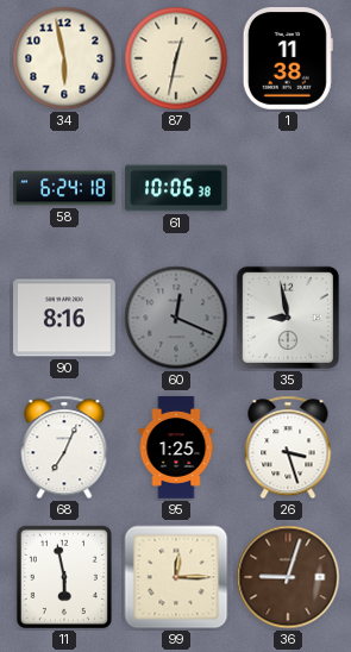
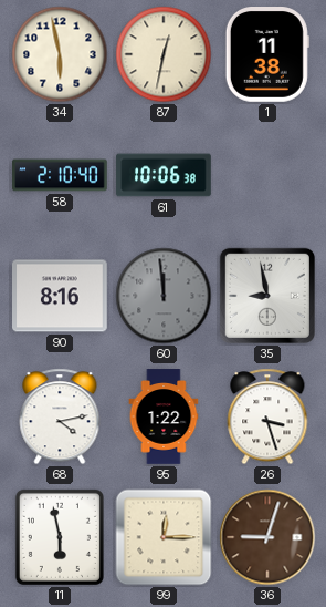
58: 6:24 -> 2:10
60: 12:19 -> 11:59
68: 7:04 -> 4:13
95: 1:25 -> 1:22
